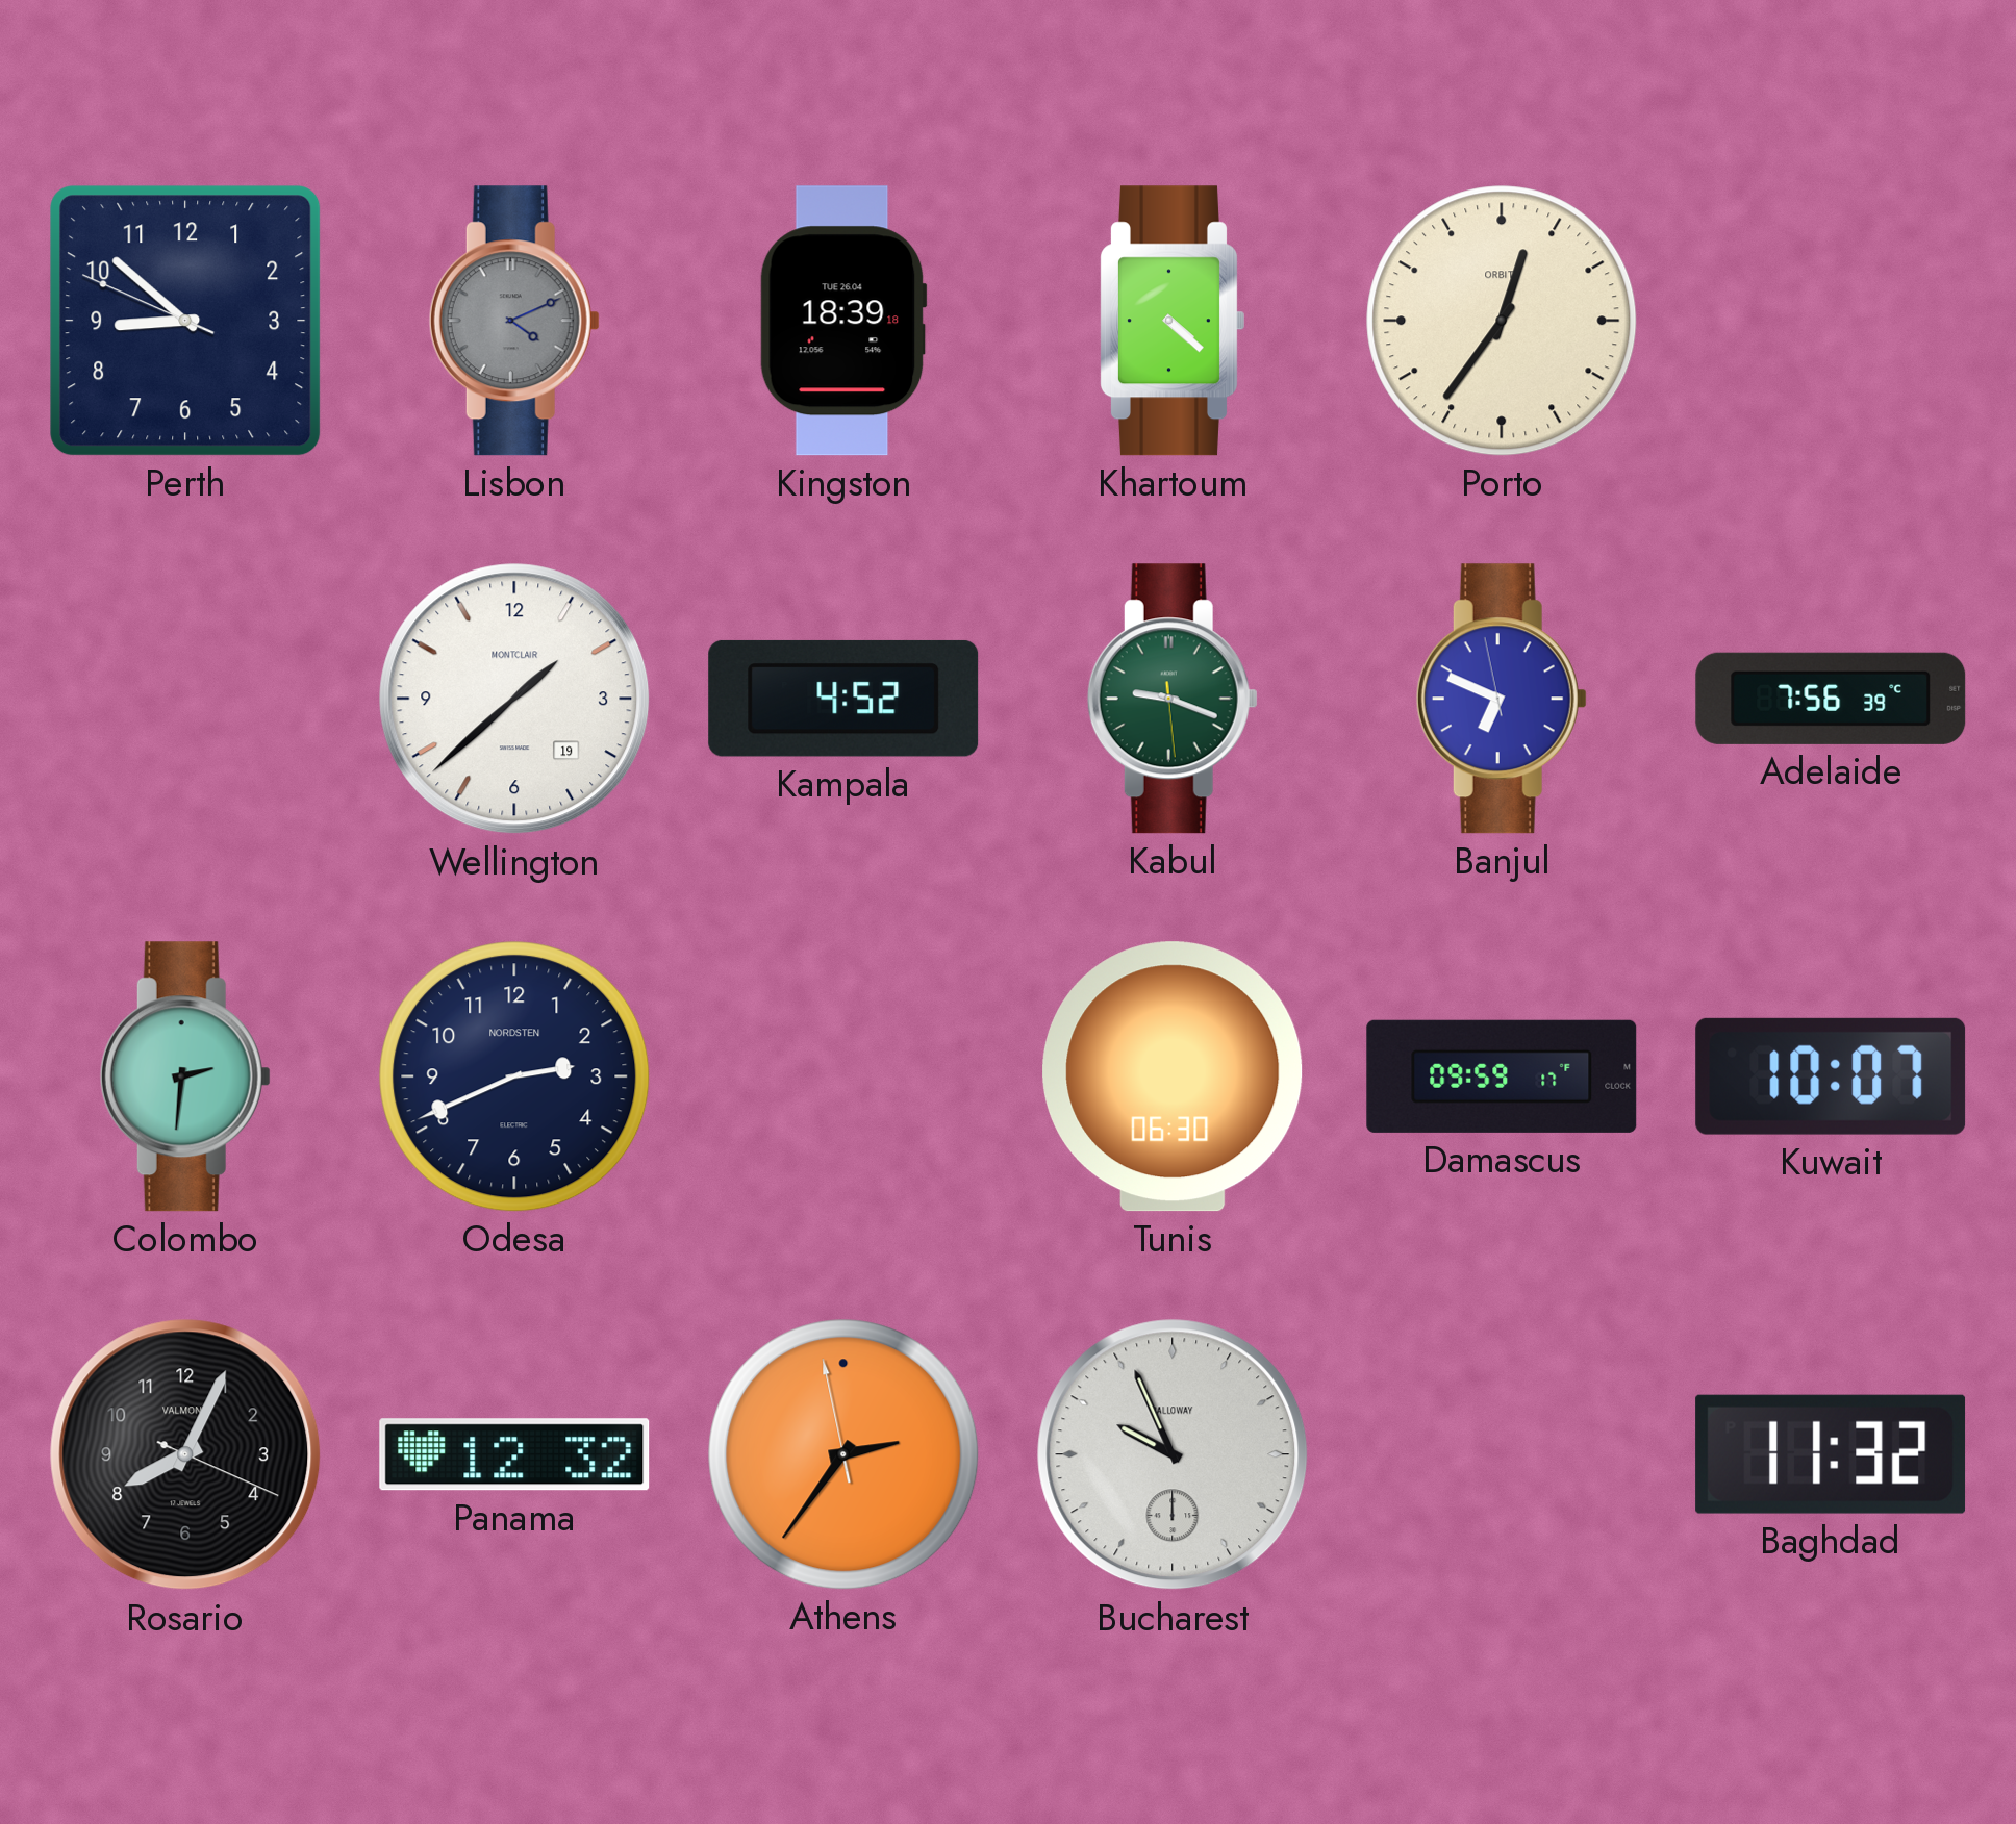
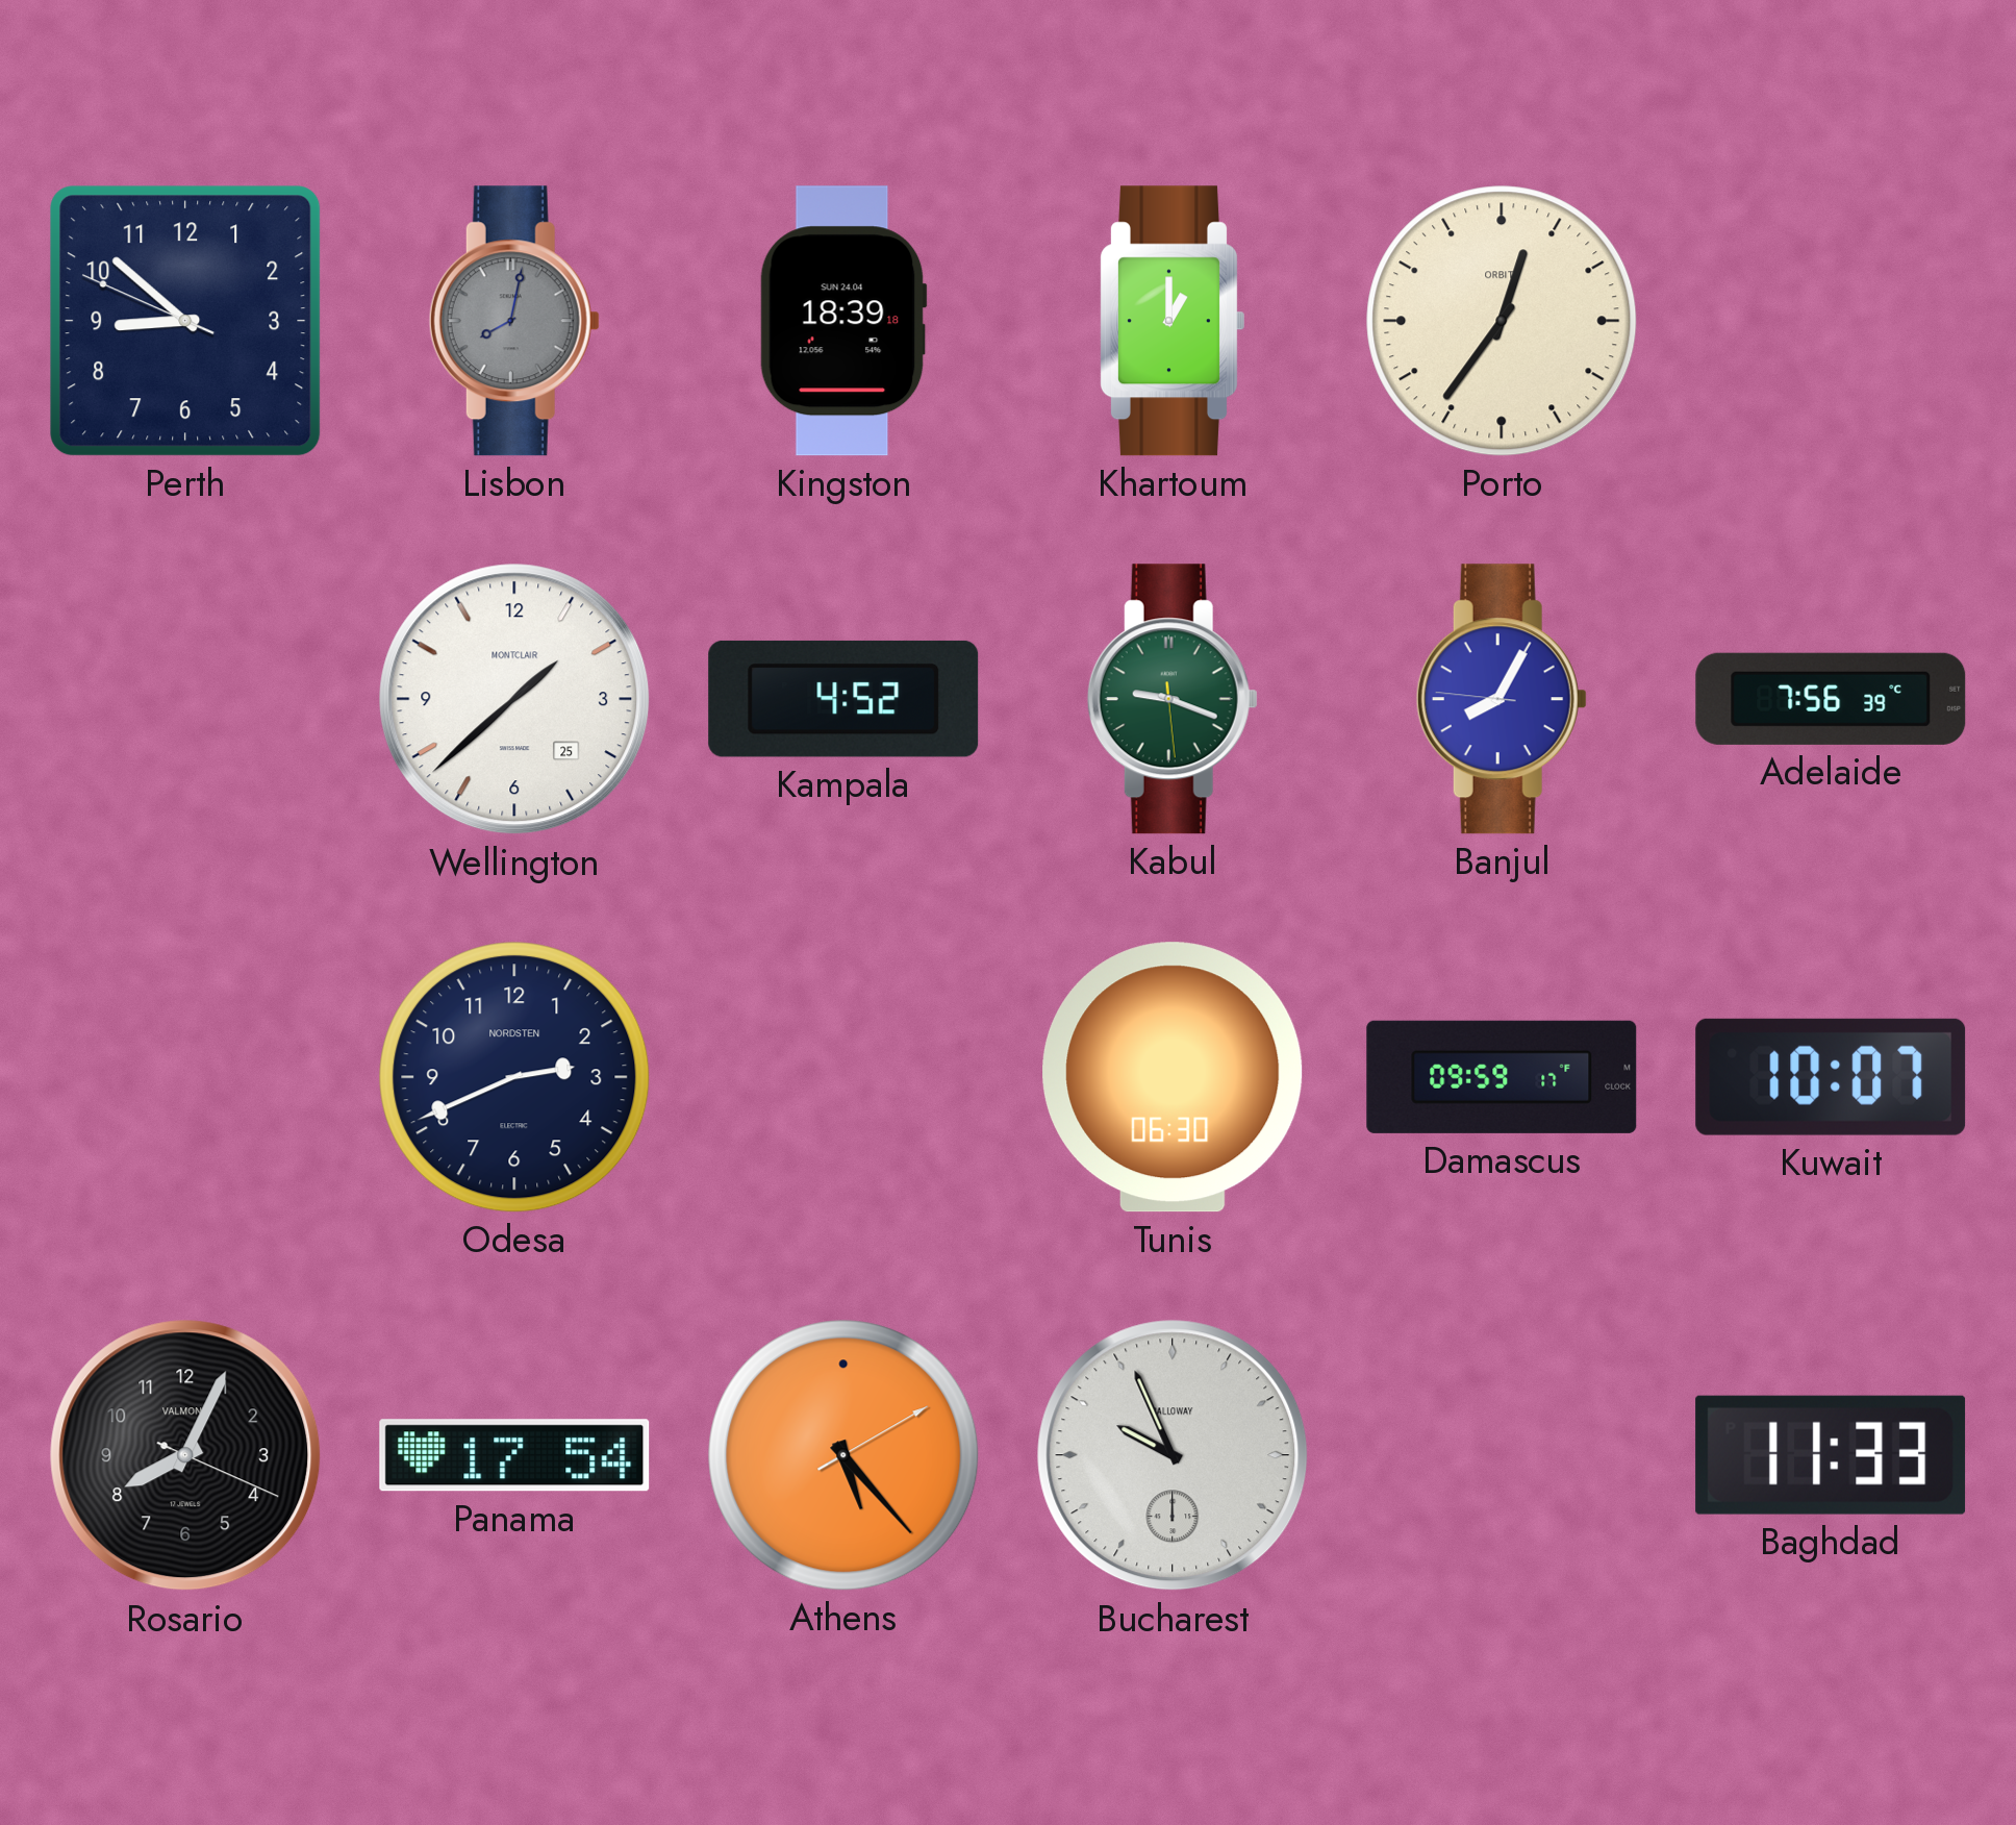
Lisbon: 4:11 -> 8:02
Kingston date: TUE 26.04 -> SUN 24.04
Khartoum: 4:22 -> 1:00
Wellington date: 19 -> 25
Banjul: 6:48 -> 8:04
Colombo: 2:31 -> none
Panama: 12:32 -> 17:54
Athens: 2:35 -> 5:23
Baghdad: 11:32 -> 11:33
